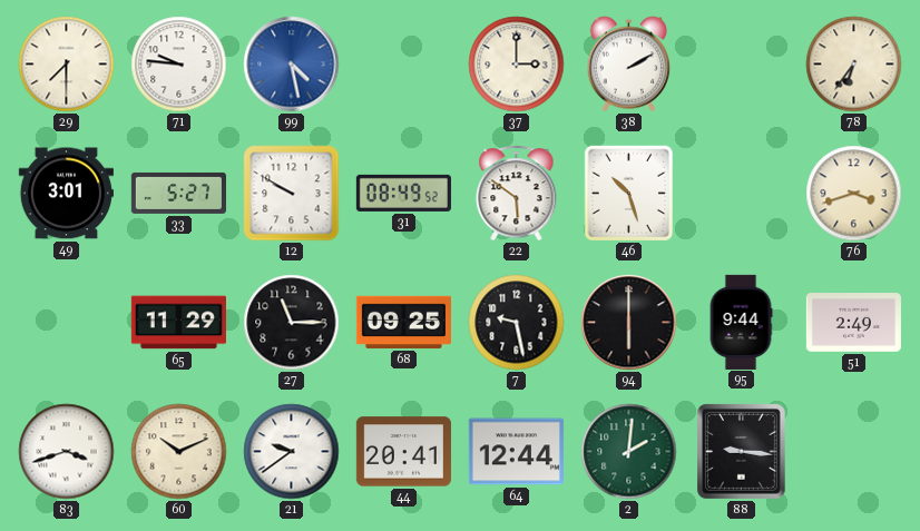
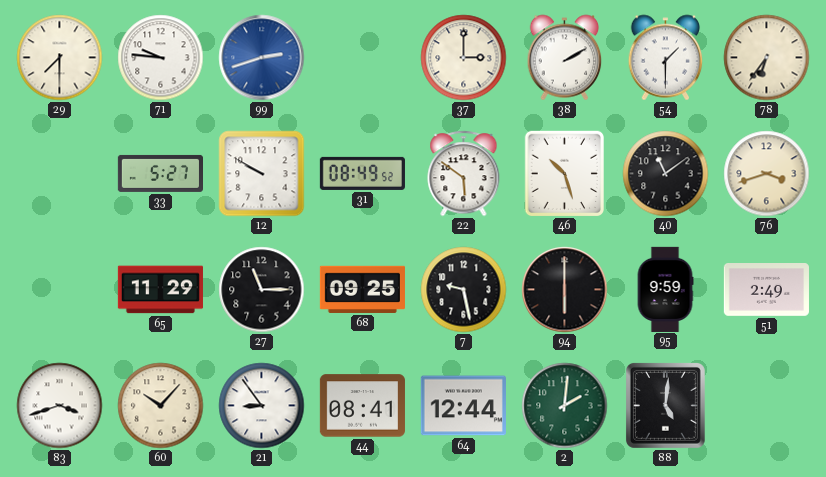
99: 4:28 -> 2:42
54: none -> 1:30
49: 3:01 -> none
40: none -> 11:09
95: 9:44 -> 9:59
60: 10:11 -> 10:07
21: 9:39 -> 8:54
44: 20:41 -> 08:41
88: 9:16 -> 5:01
